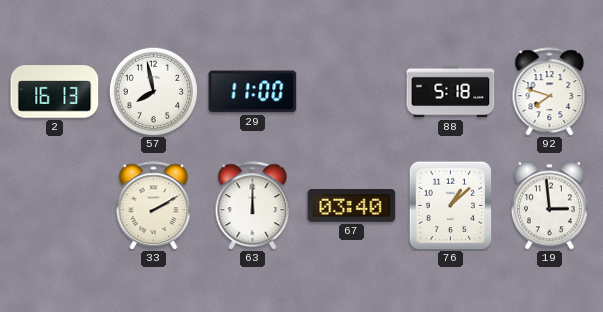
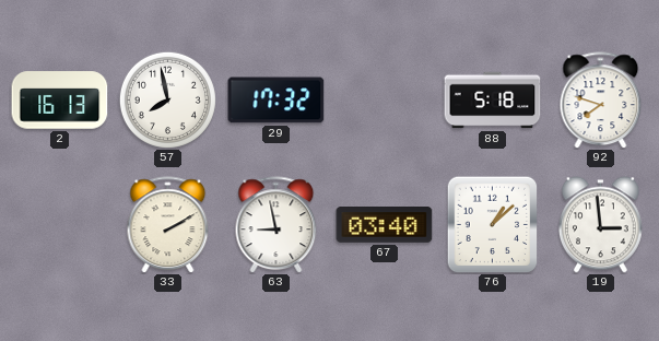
29: 11:00 -> 17:32
63: 12:00 -> 8:58
